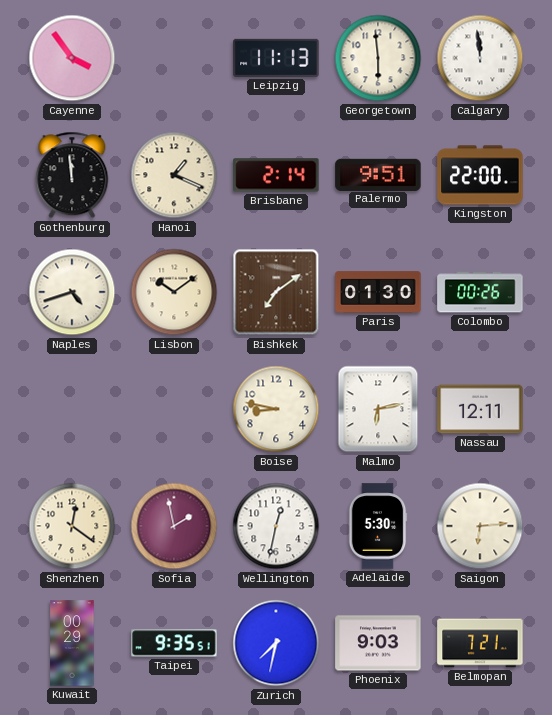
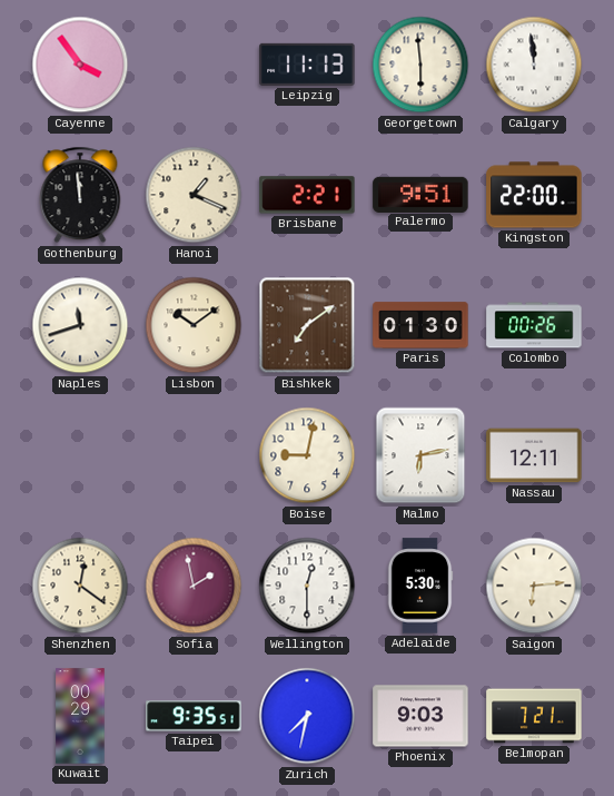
Brisbane: 2:14 -> 2:21
Naples: 4:42 -> 11:42
Boise: 8:47 -> 9:02
Wellington: 12:32 -> 12:30
